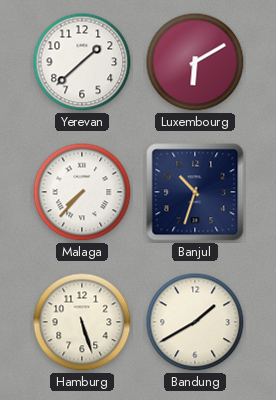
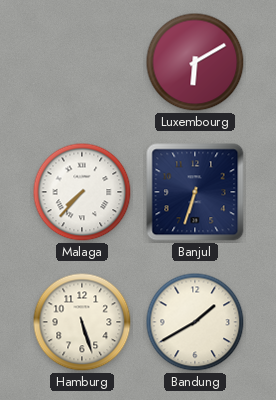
Yerevan: 1:38 -> none
Banjul: 10:33 -> 6:33
